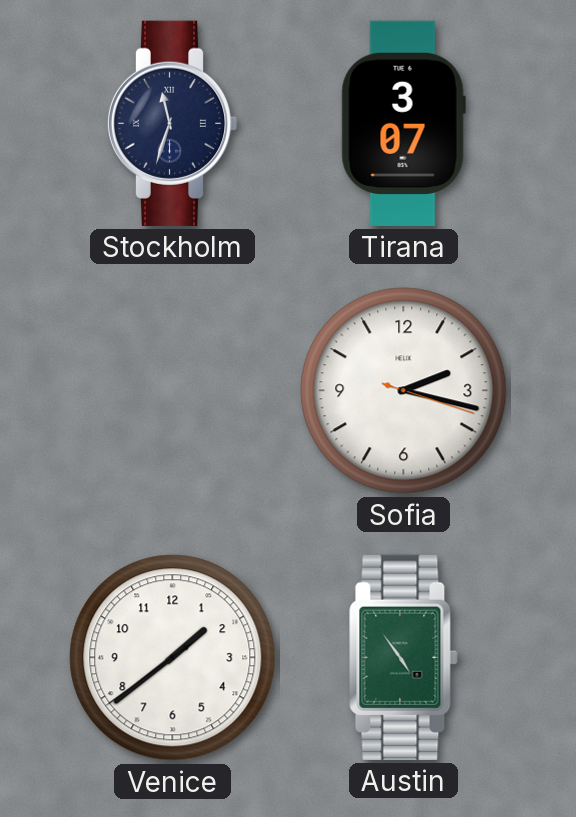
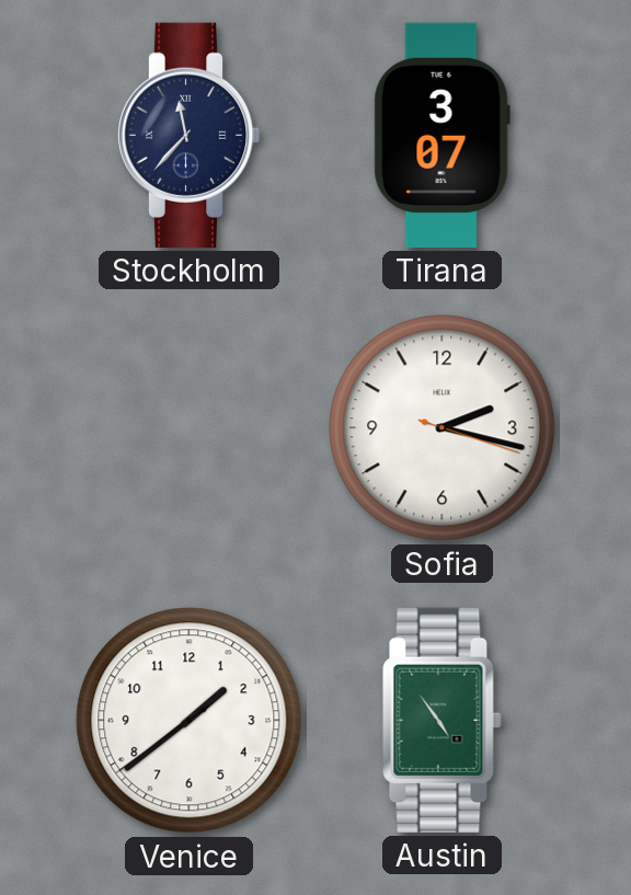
Stockholm: 11:33 -> 11:37
